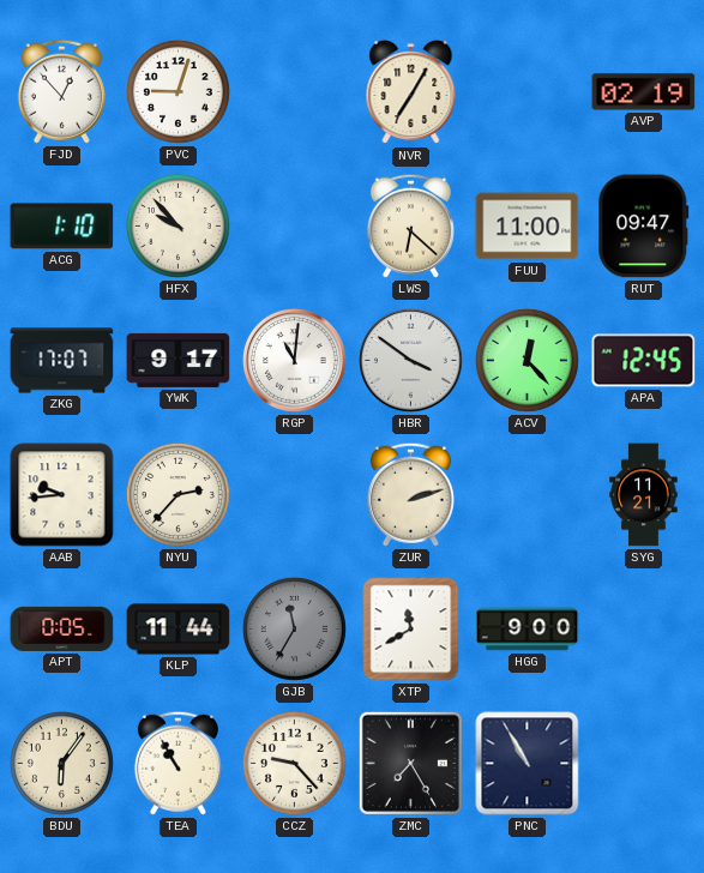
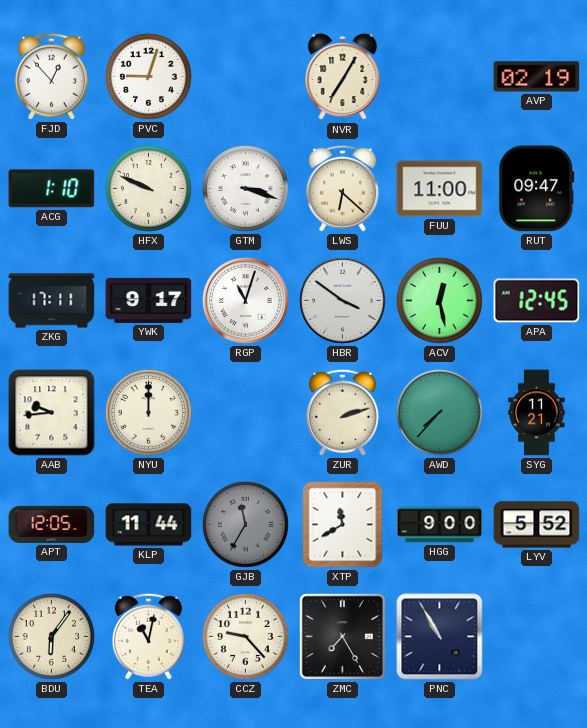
HFX: 9:53 -> 9:49
GTM: none -> 3:18
ZKG: 17:07 -> 17:11
RGP: 11:01 -> 11:03
ACV: 12:23 -> 12:28
NYU: 2:37 -> 12:00
AWD: none -> 7:37
APT: 0:05 -> 12:05
LYV: none -> 5:52
TEA: 10:55 -> 11:02
